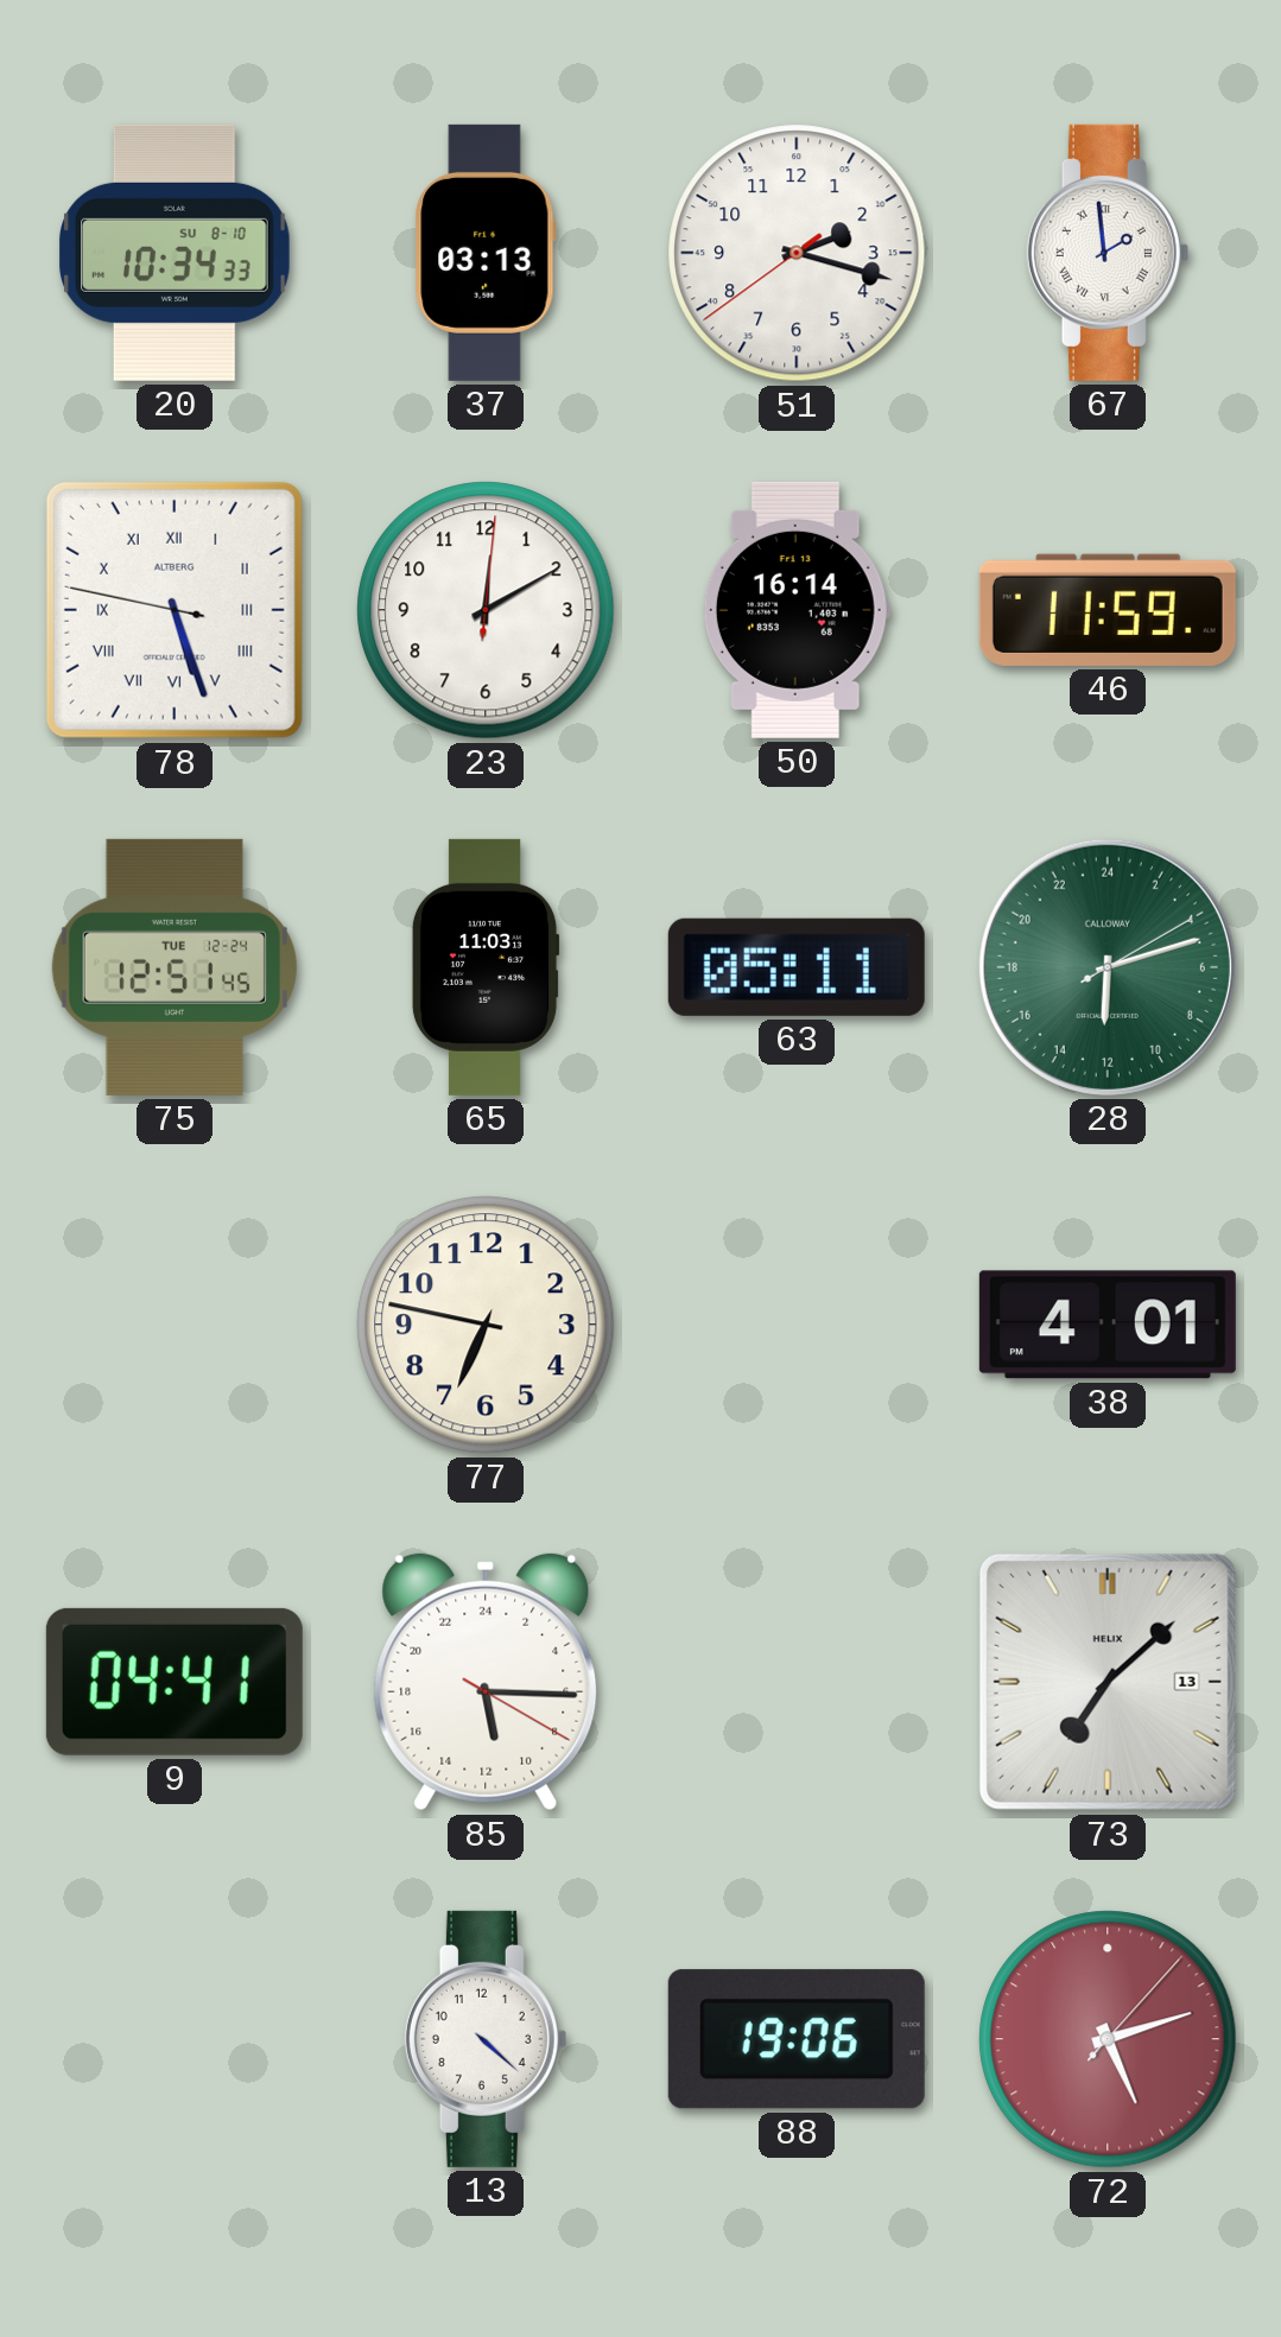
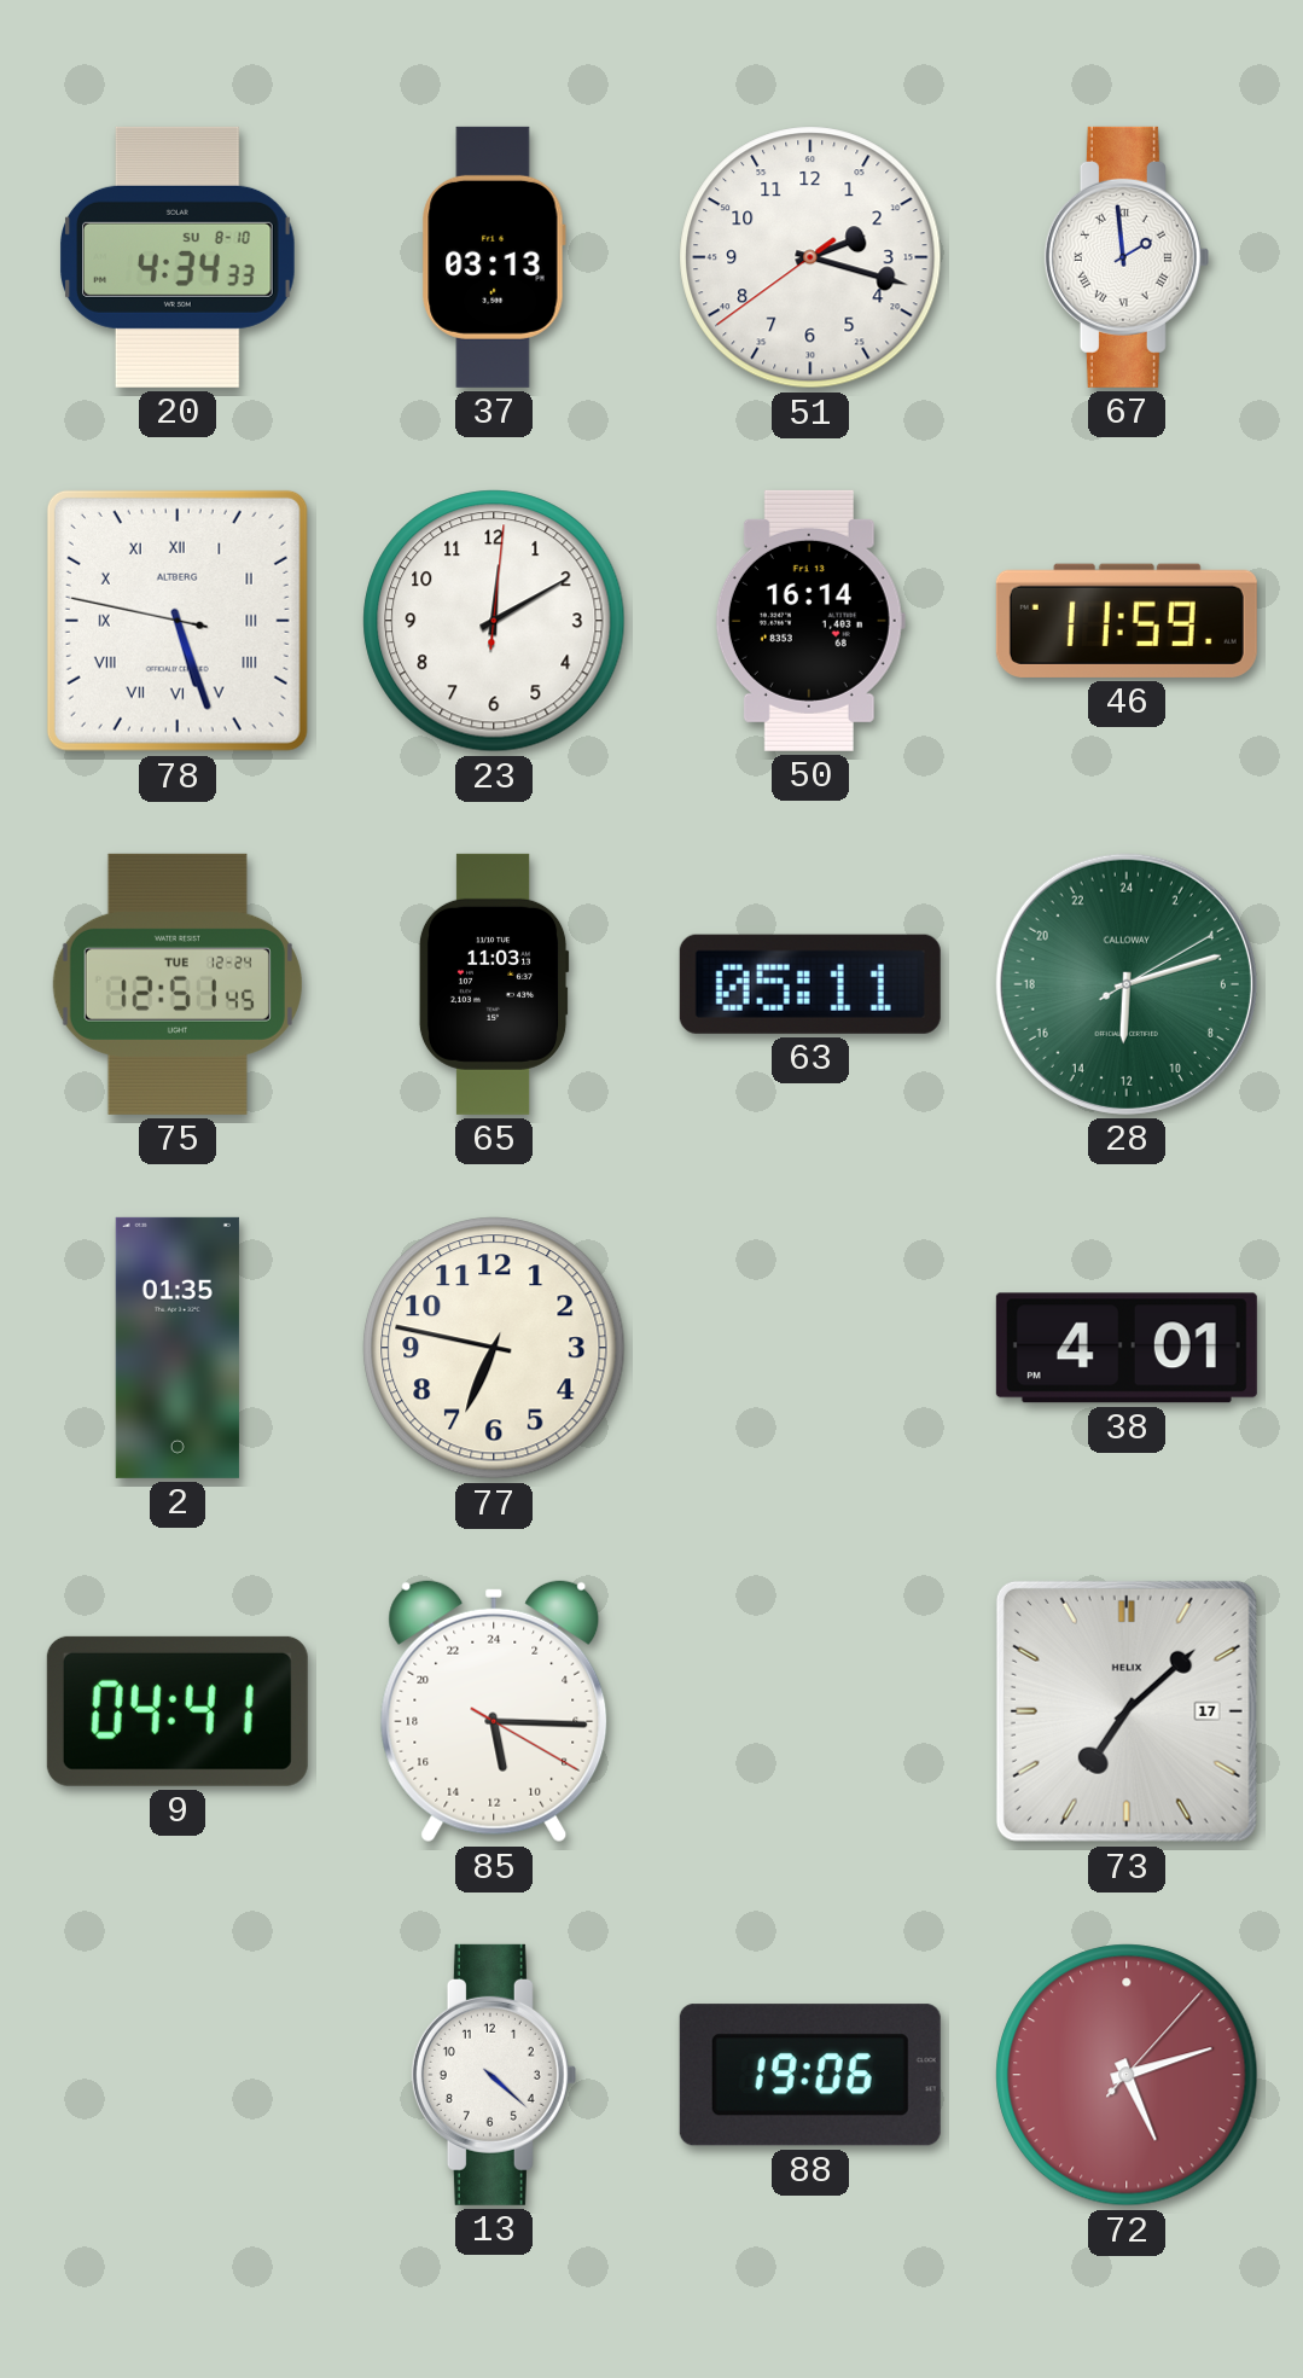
20: 10:34 -> 4:34
2: none -> 01:35
73 date: 13 -> 17
